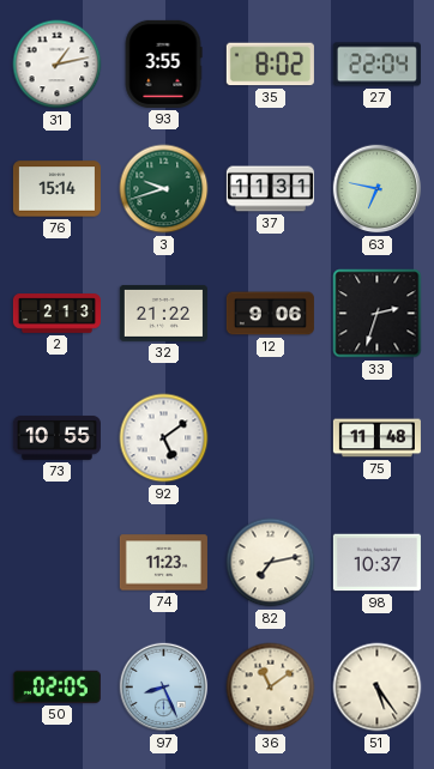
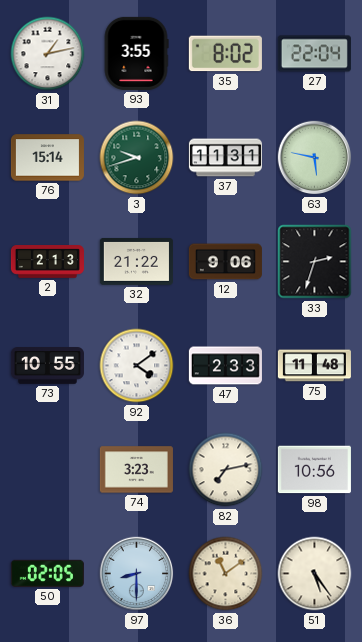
63: 6:47 -> 5:47
92: 5:09 -> 4:09
47: none -> 2:33
74: 11:23 -> 3:23
98: 10:37 -> 10:56
97: 8:26 -> 8:30
